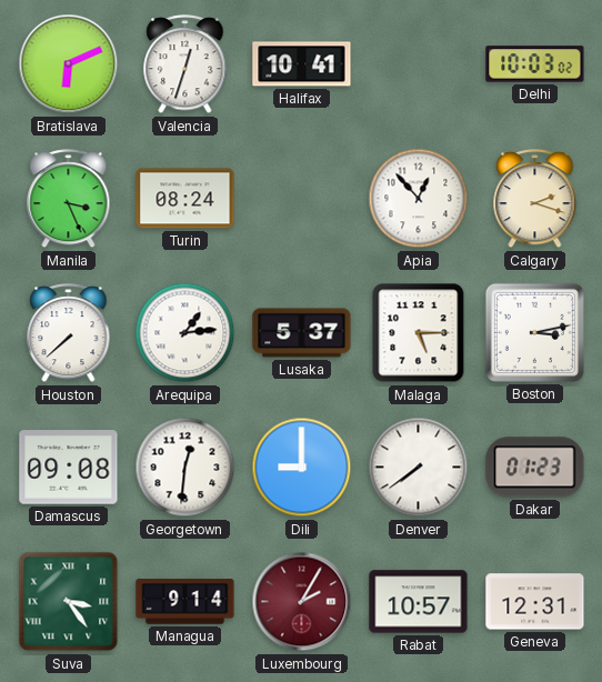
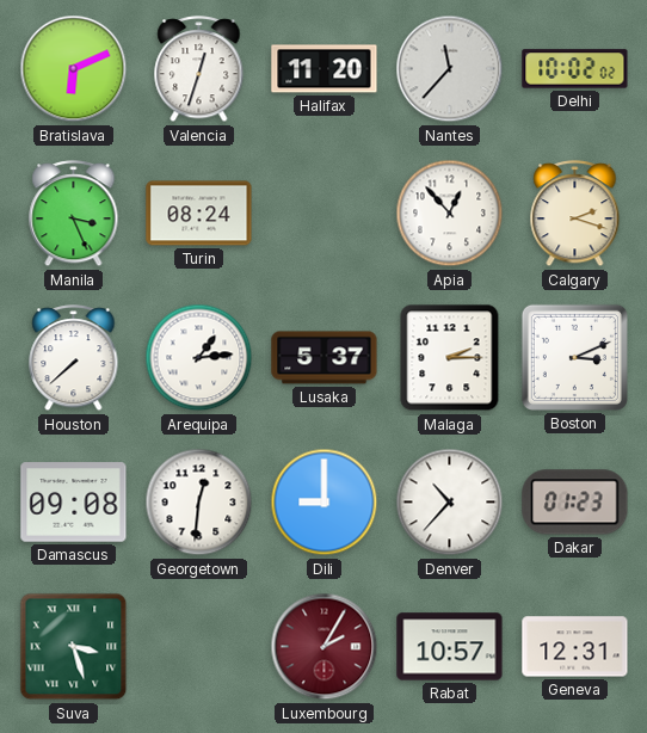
Halifax: 10:41 -> 11:20
Nantes: none -> 11:37
Delhi: 10:03 -> 10:02
Malaga: 5:15 -> 2:15
Boston: 3:13 -> 3:11
Denver: 7:39 -> 10:37
Suva: 3:24 -> 3:27
Managua: 9:14 -> none
